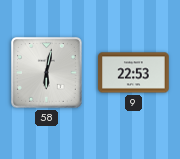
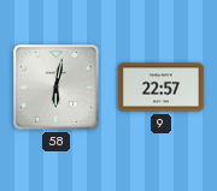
9: 22:53 -> 22:57
